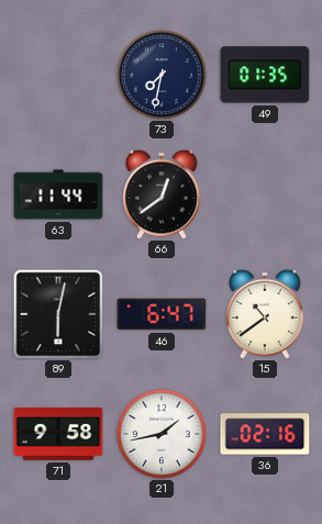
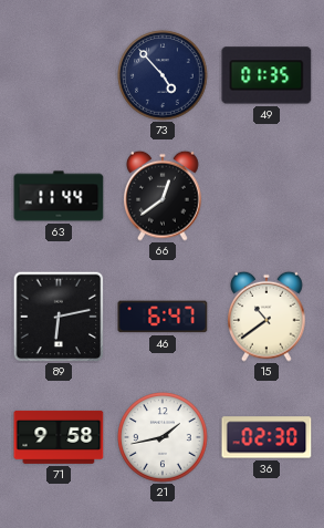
73: 7:32 -> 4:53
89: 6:02 -> 6:13
36: 02:16 -> 02:30
